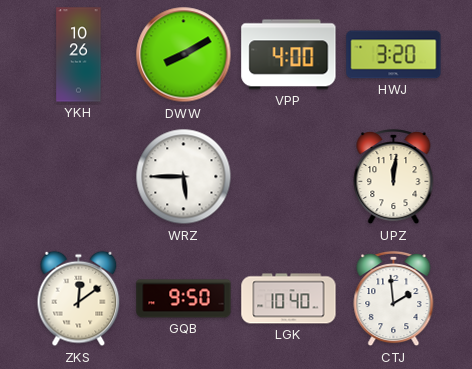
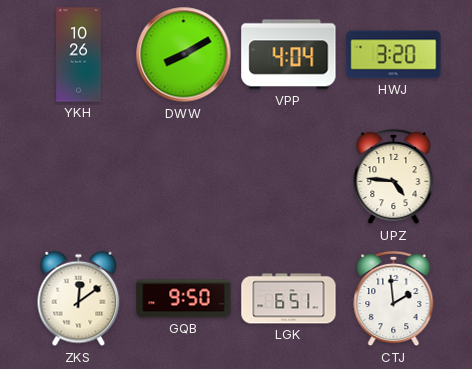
VPP: 4:00 -> 4:04
WRZ: 5:45 -> none
UPZ: 12:01 -> 4:46
LGK: 10:40 -> 6:51
